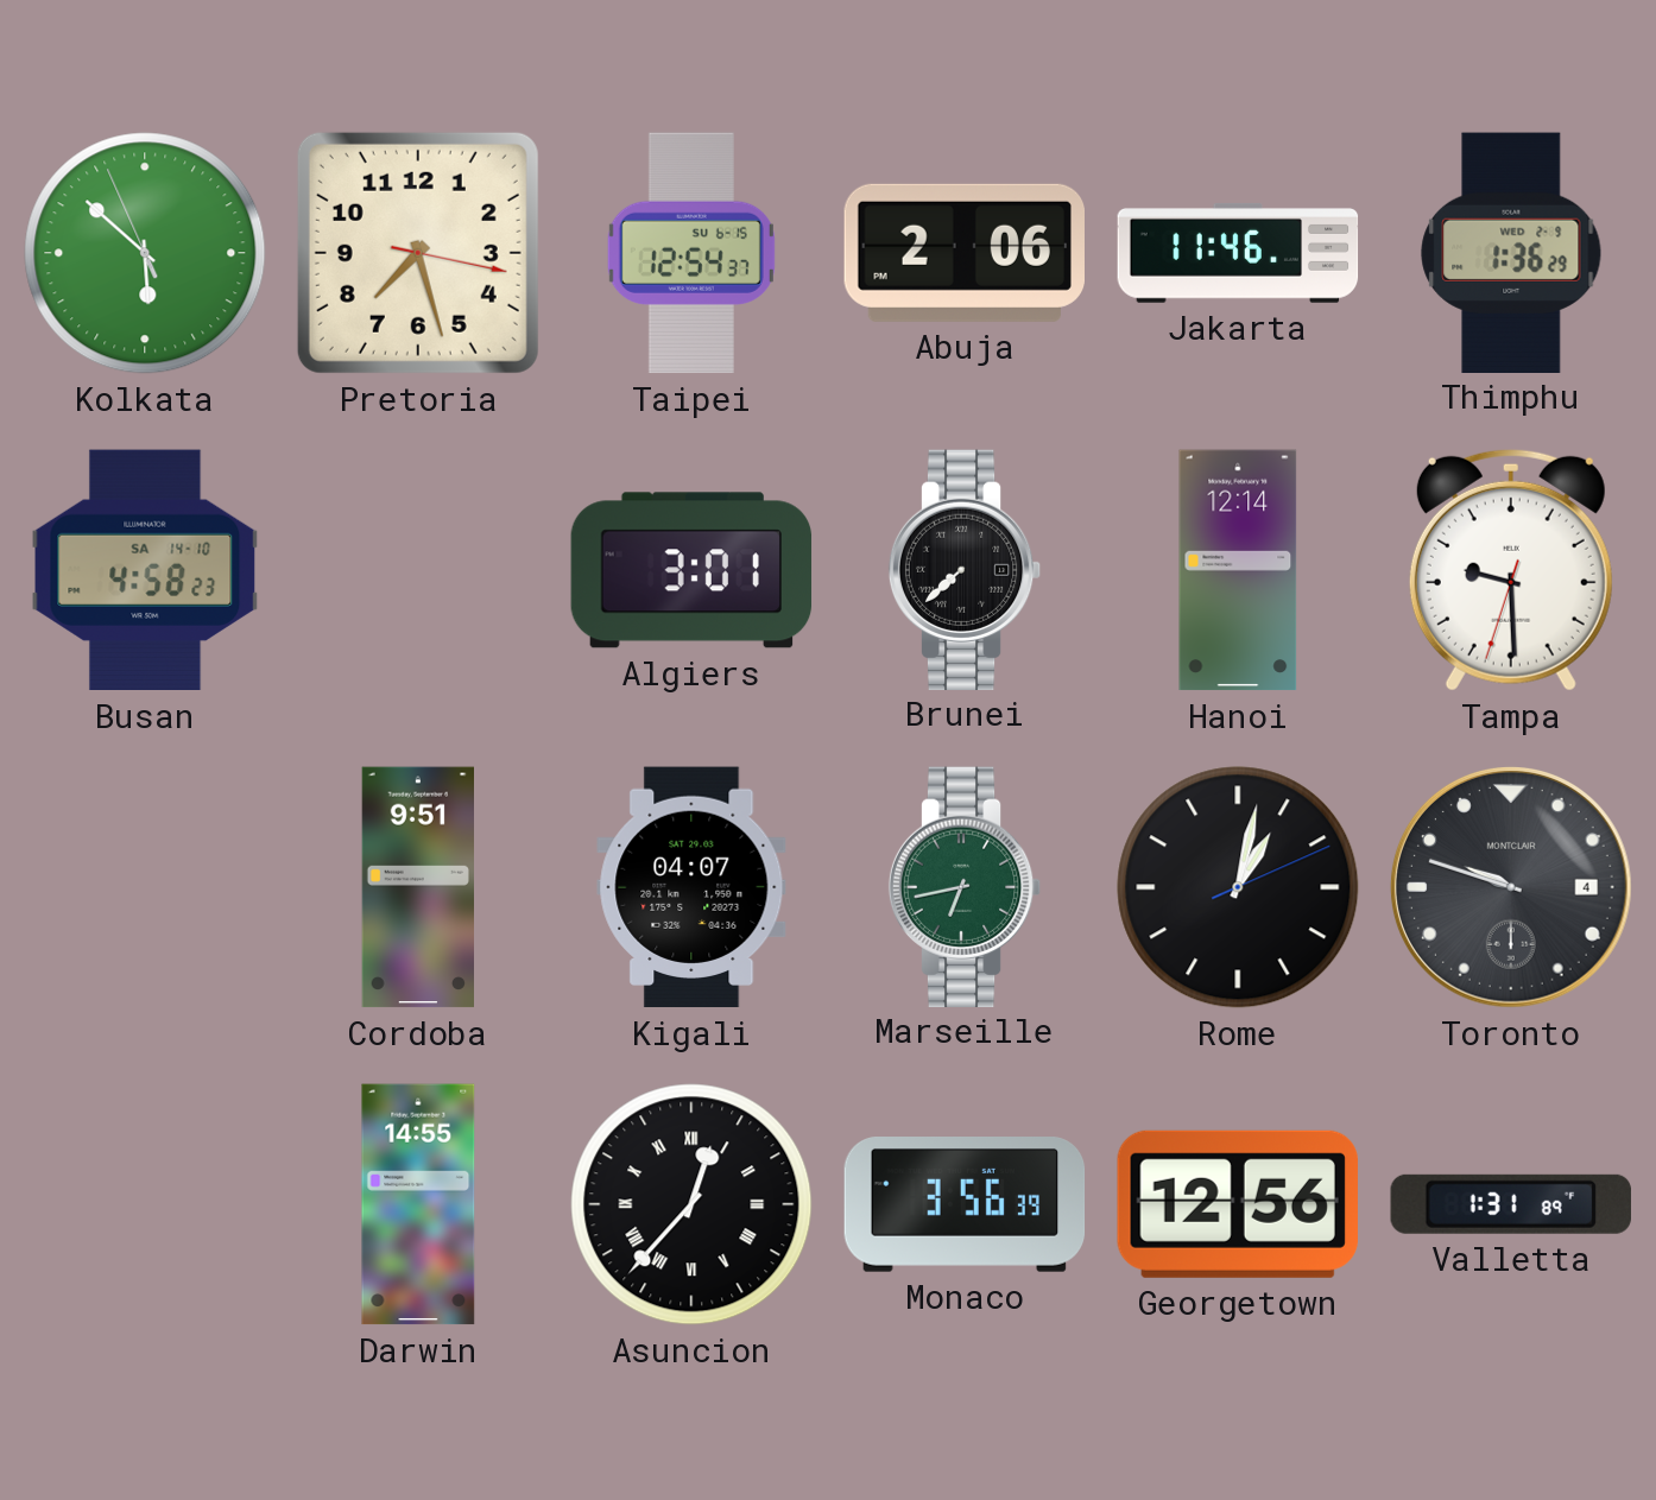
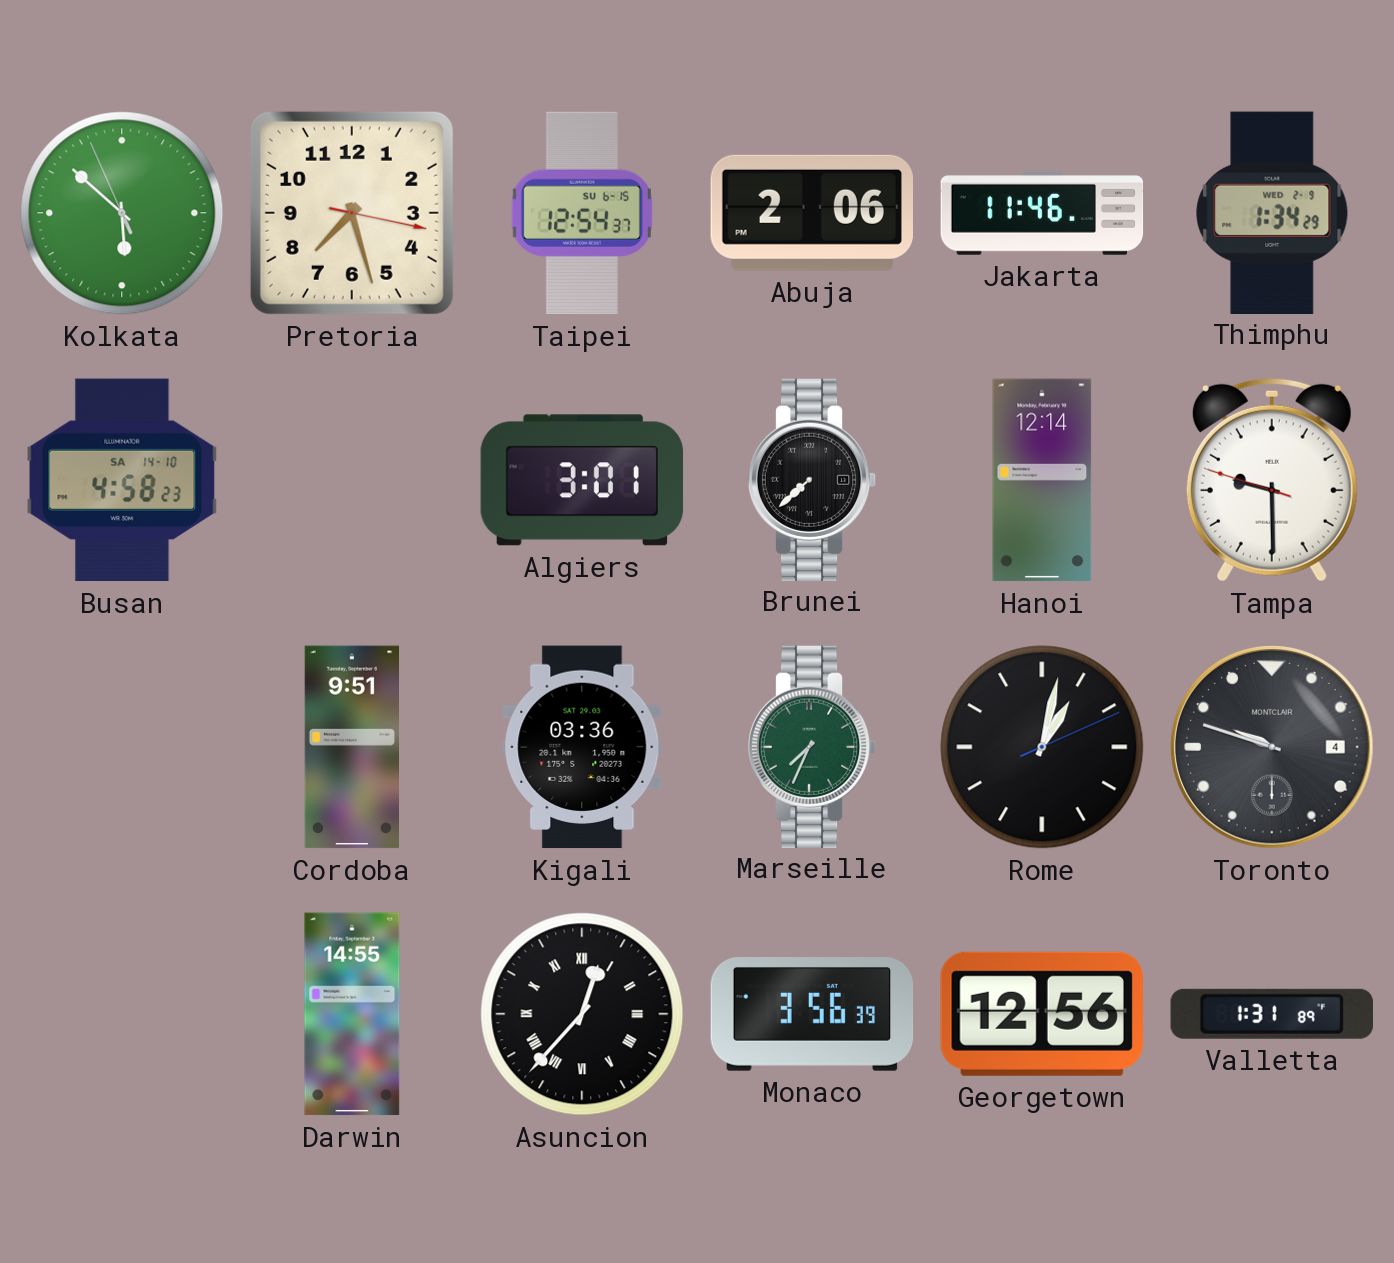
Thimphu: 1:36 -> 1:34
Tampa: 9:29:33 -> 9:29:48
Kigali: 04:07 -> 03:36
Marseille: 6:43 -> 7:34
